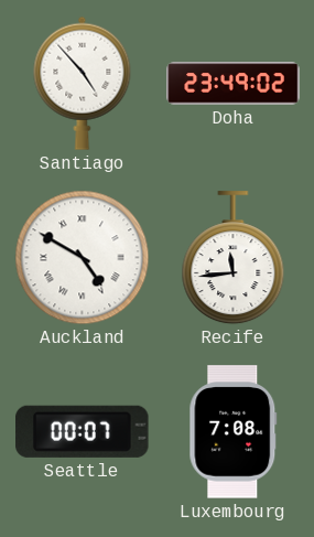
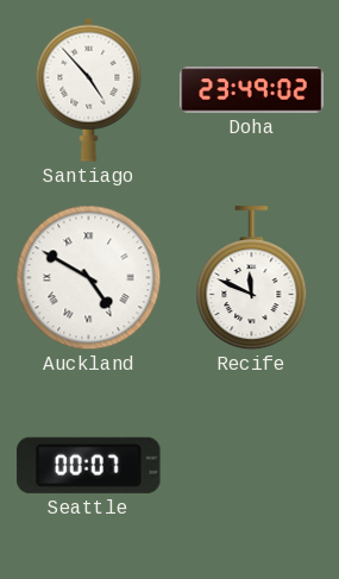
Recife: 11:44 -> 11:49
Luxembourg: 7:08 -> none
